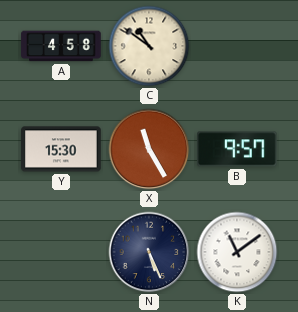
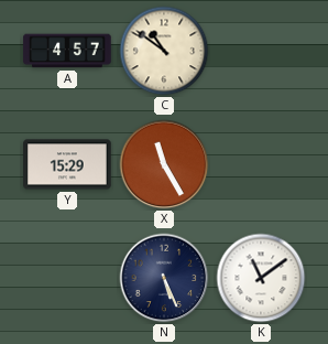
A: 4:58 -> 4:57
Y: 15:30 -> 15:29
B: 9:57 -> none
